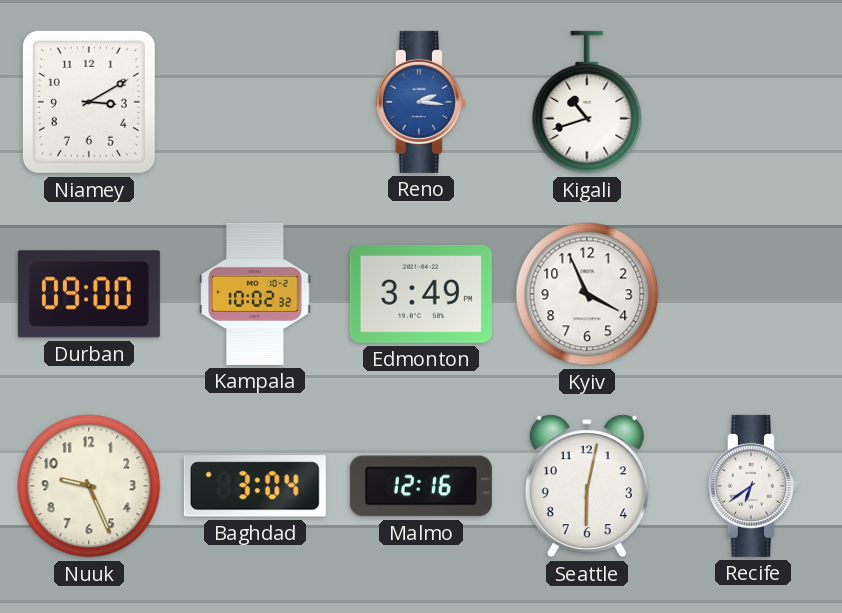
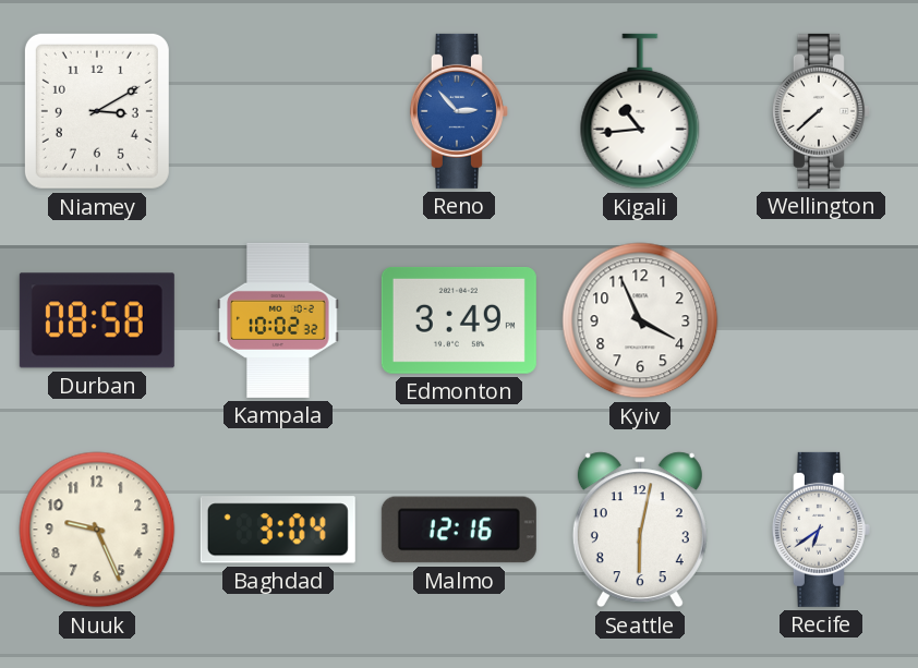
Reno: 2:16 -> 2:53
Kigali: 10:42 -> 10:44
Wellington: none -> 7:38
Durban: 09:00 -> 08:58
